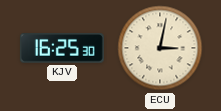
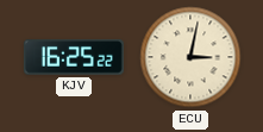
KJV: 16:25:30 -> 16:25:22
